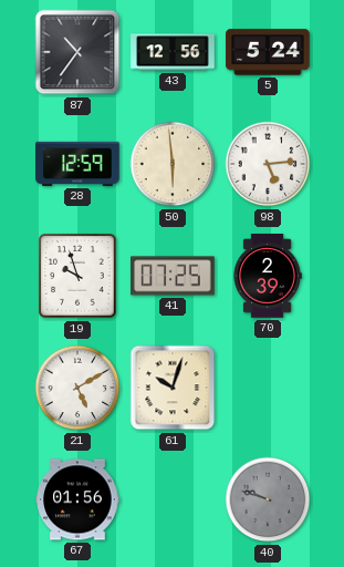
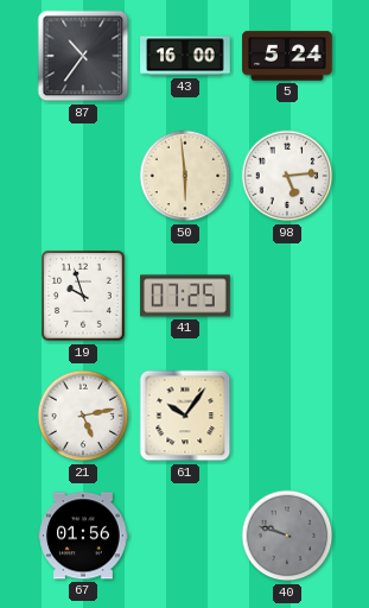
43: 12:56 -> 16:00
28: 12:59 -> none
70: 2:39 -> none
21: 5:10 -> 5:13
61: 10:03 -> 10:06
